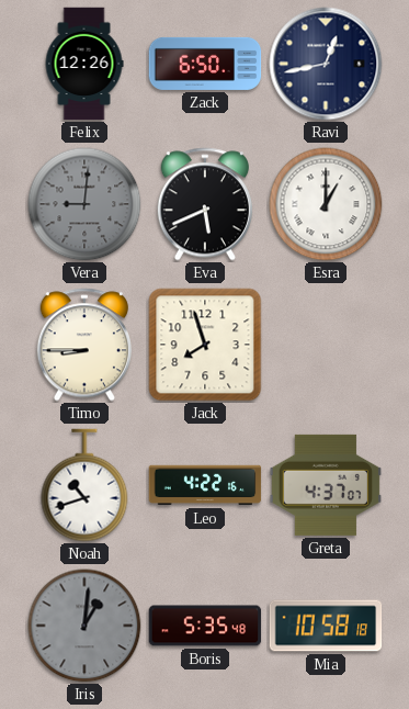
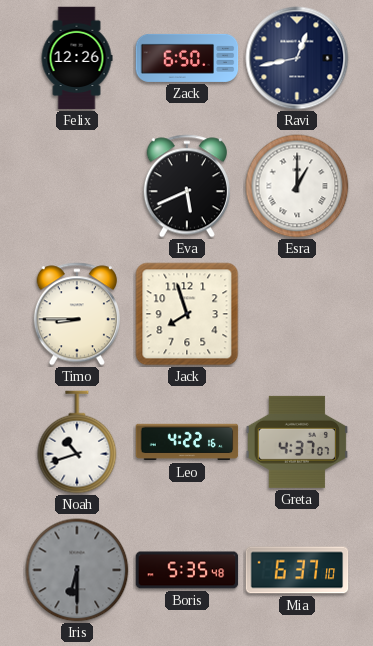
Vera: 9:01 -> none
Iris: 1:01 -> 6:30
Mia: 10:58 -> 6:37
